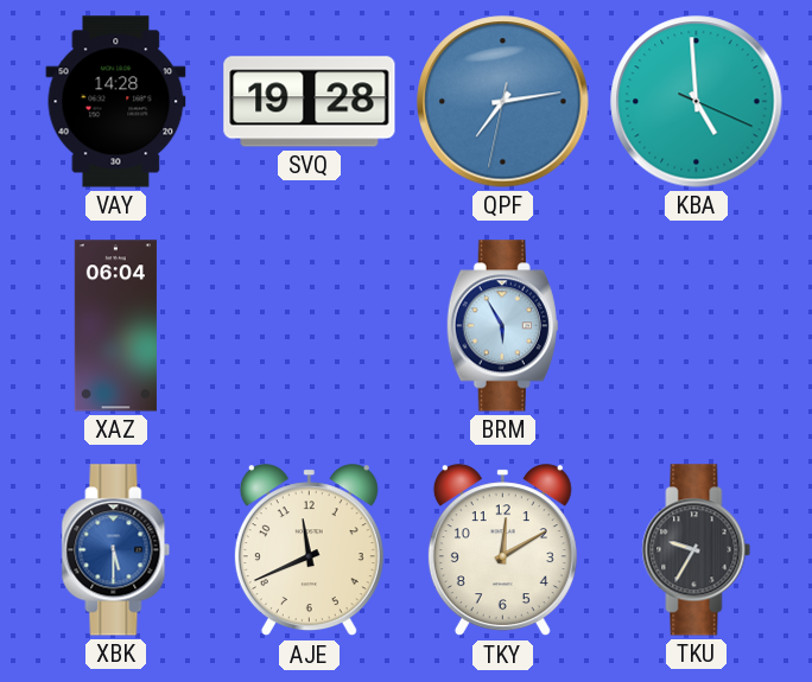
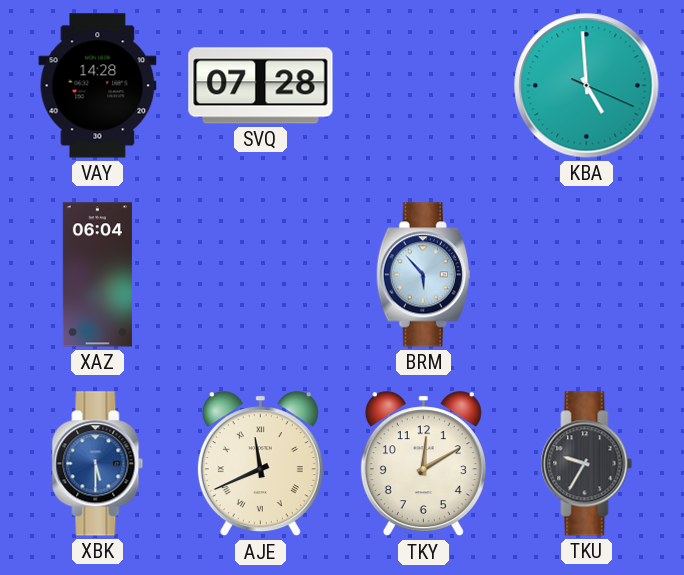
SVQ: 19:28 -> 07:28
QPF: 7:13 -> none
BRM: 5:55 -> 5:53
AJE numerals: Arabic -> Roman
